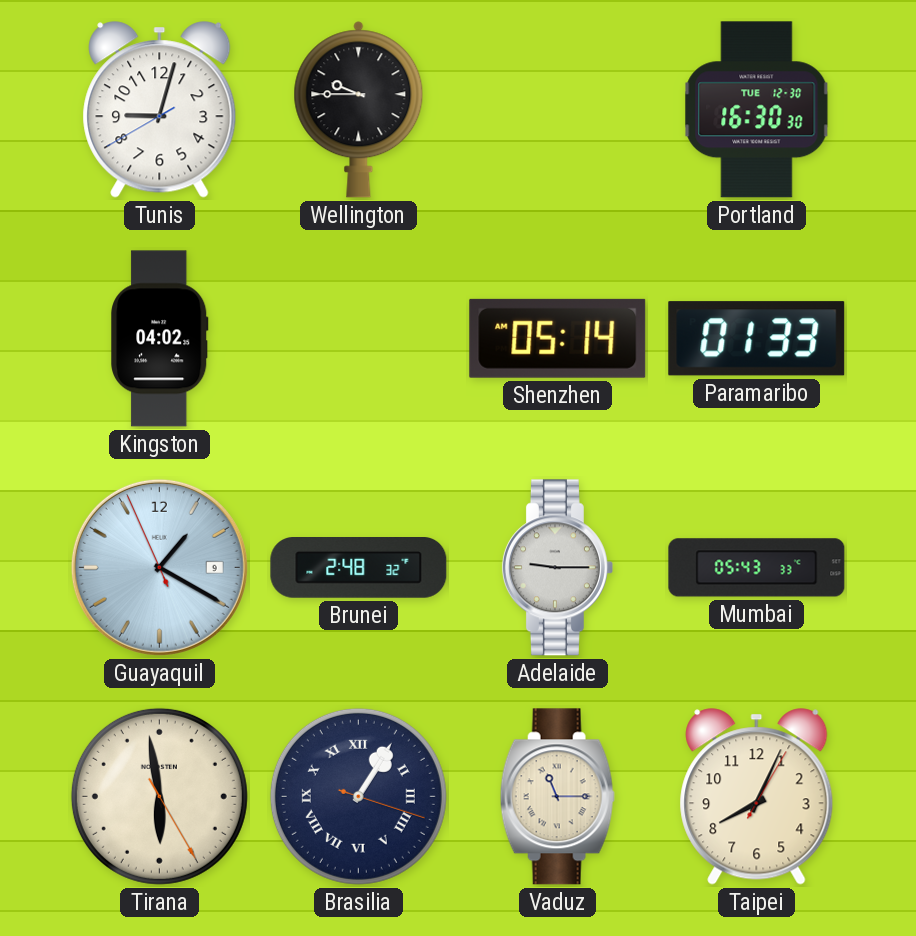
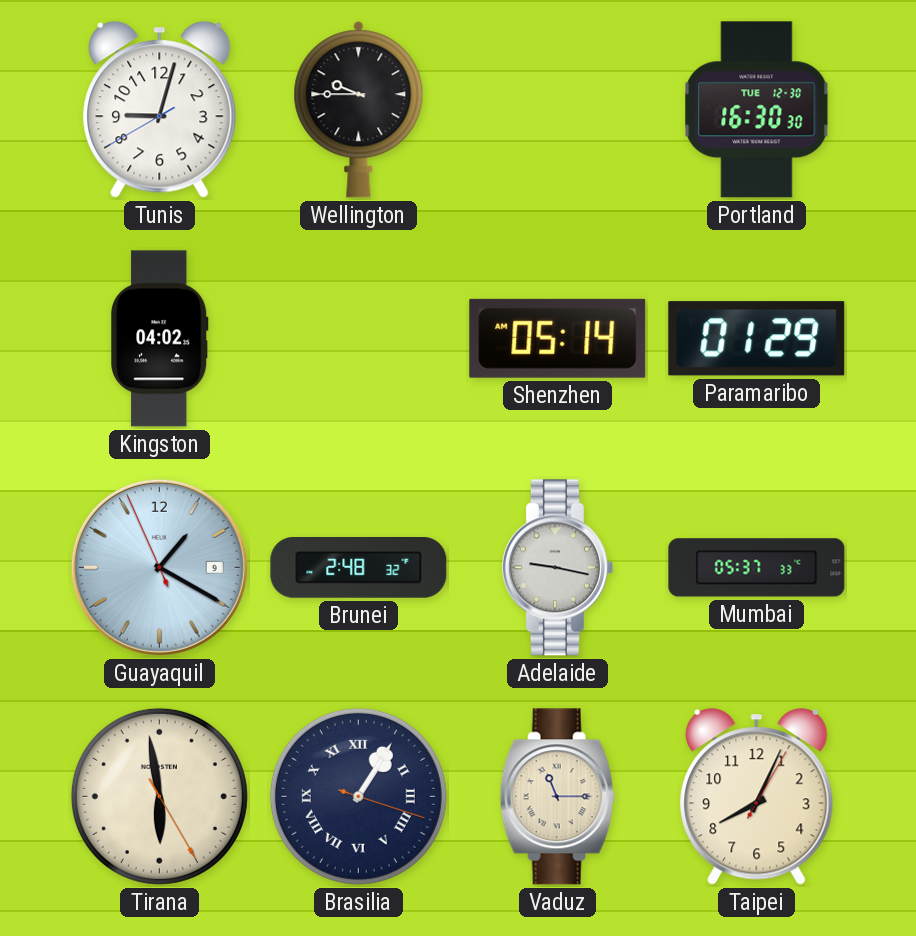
Paramaribo: 01:33 -> 01:29
Adelaide: 9:15 -> 9:17
Mumbai: 05:43 -> 05:37
